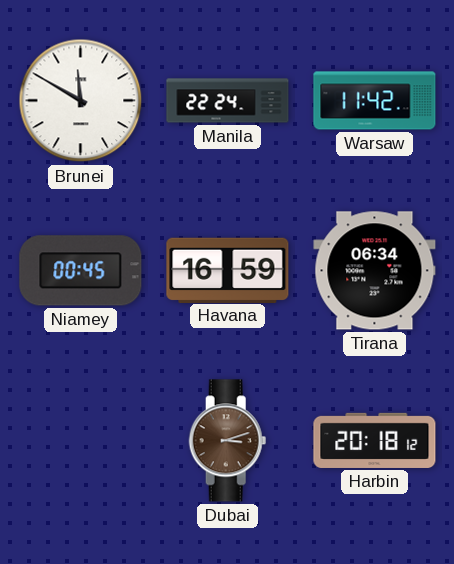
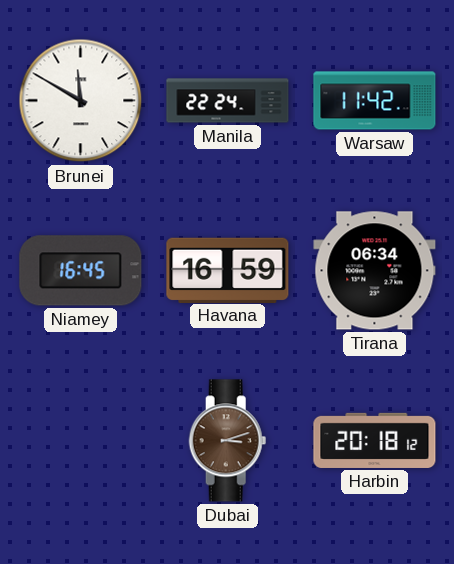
Niamey: 00:45 -> 16:45
